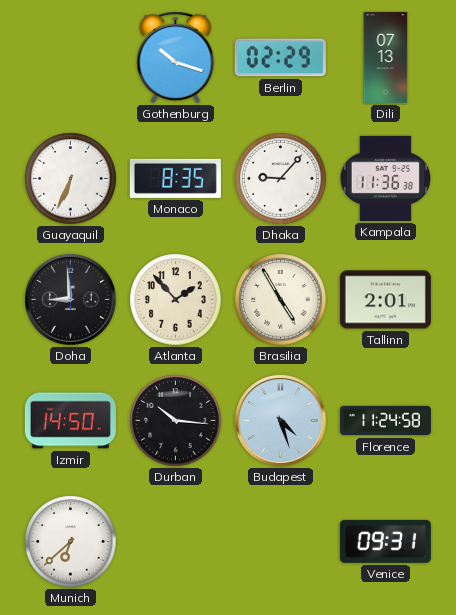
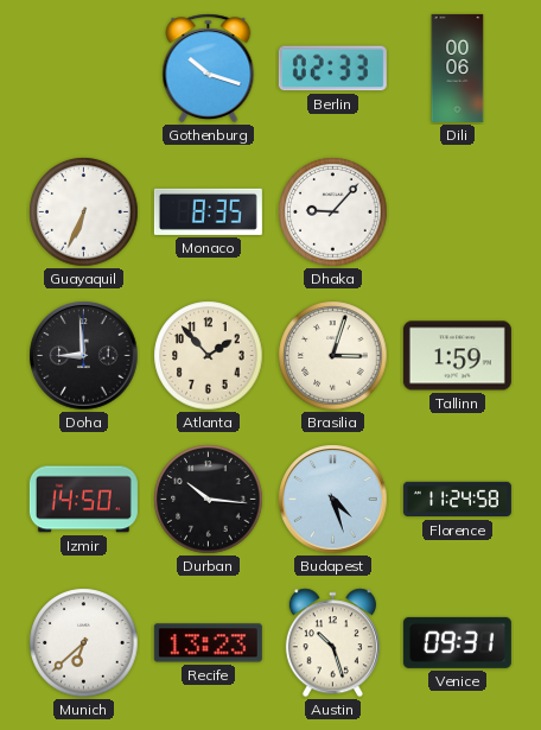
Berlin: 02:29 -> 02:33
Dili: 07:13 -> 00:06
Kampala: 11:36 -> none
Brasilia: 4:55 -> 3:03
Tallinn: 2:01 -> 1:59
Recife: none -> 13:23
Austin: none -> 10:27
